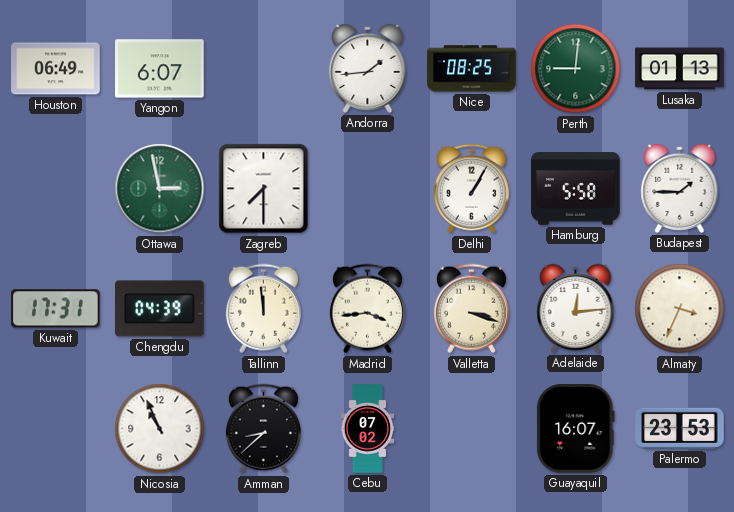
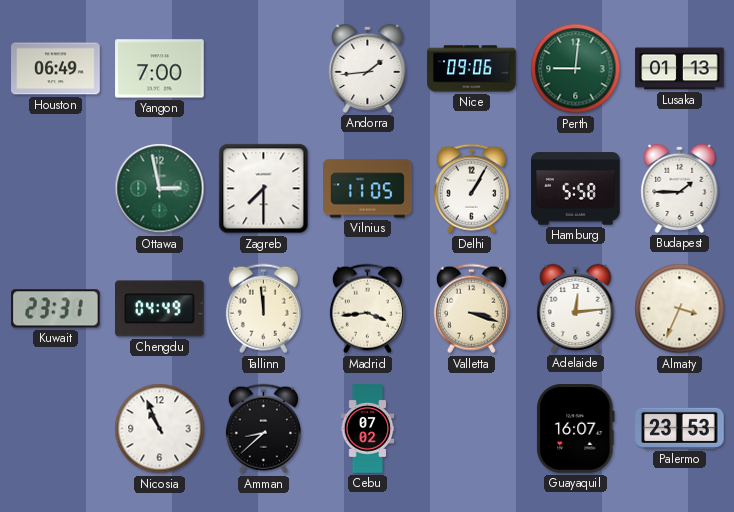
Yangon: 6:07 -> 7:00
Nice: 08:25 -> 09:06
Vilnius: none -> 11:05
Kuwait: 17:31 -> 23:31
Chengdu: 04:39 -> 04:49
